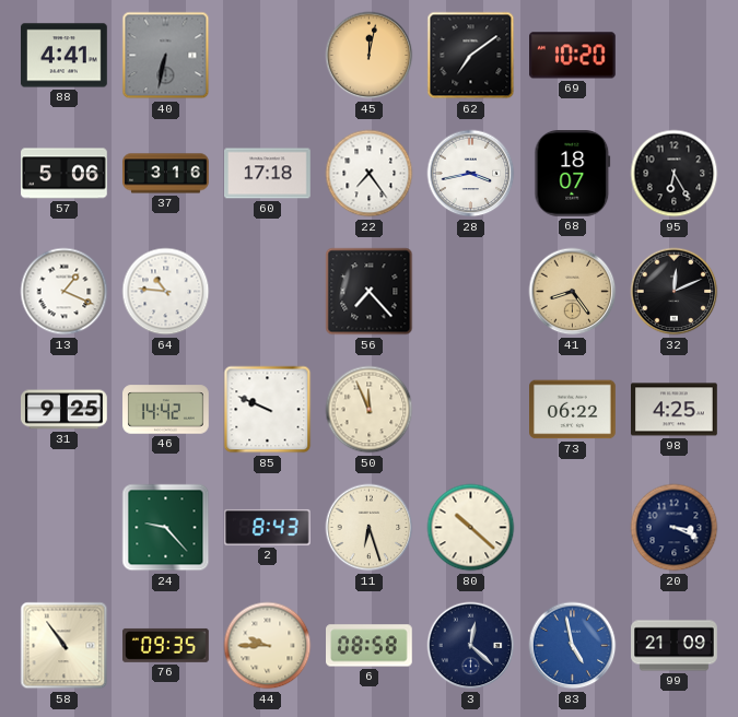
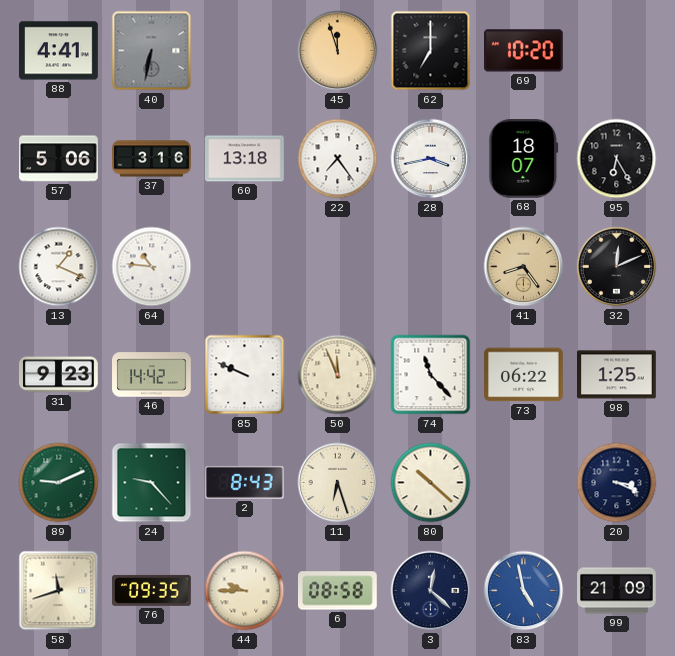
45: 12:02 -> 11:57
62: 7:09 -> 7:00
60: 17:18 -> 13:18
56: 7:23 -> none
31: 9:25 -> 9:23
74: none -> 11:23
98: 4:25 -> 1:25
89: none -> 9:11
58: 10:54 -> 11:42
